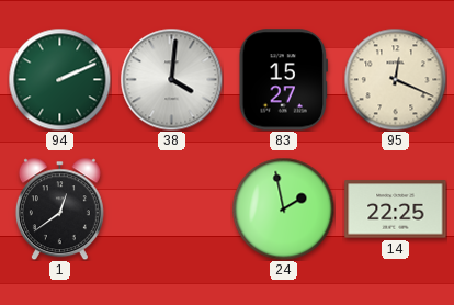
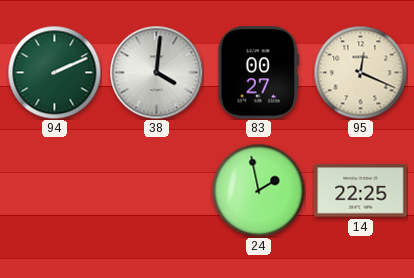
83: 15:27 -> 00:27
1: 12:39 -> none
